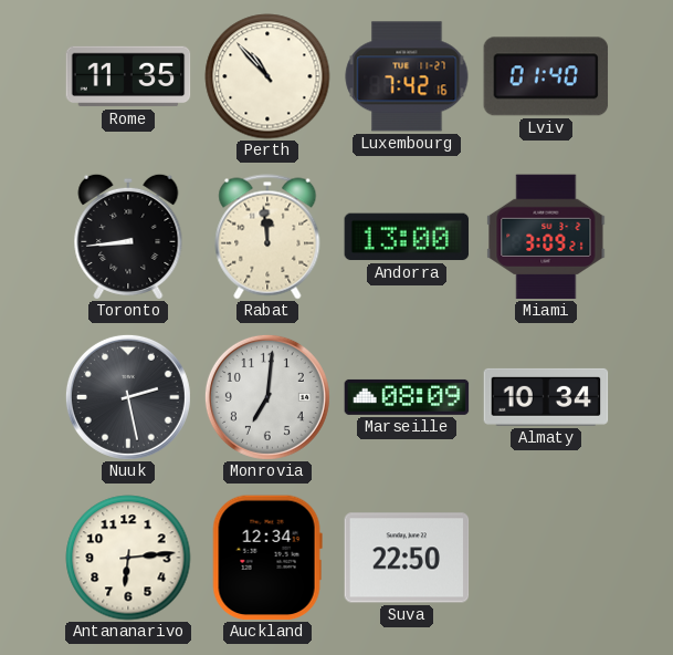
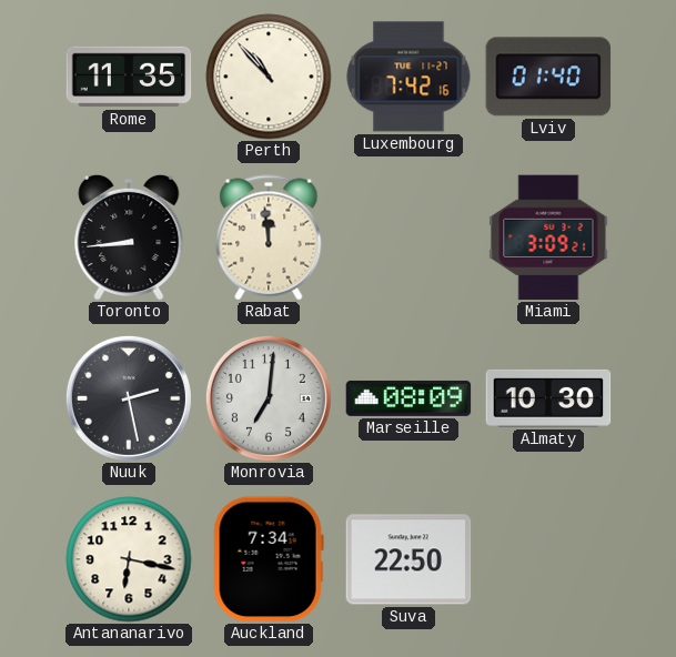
Andorra: 13:00 -> none
Almaty: 10:34 -> 10:30
Antananarivo: 6:14 -> 6:17
Auckland: 12:34 -> 7:34
